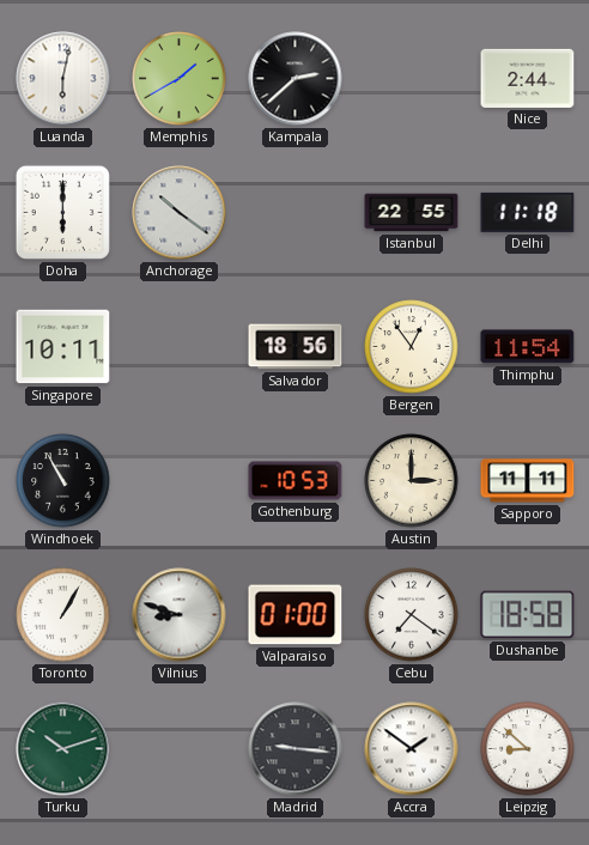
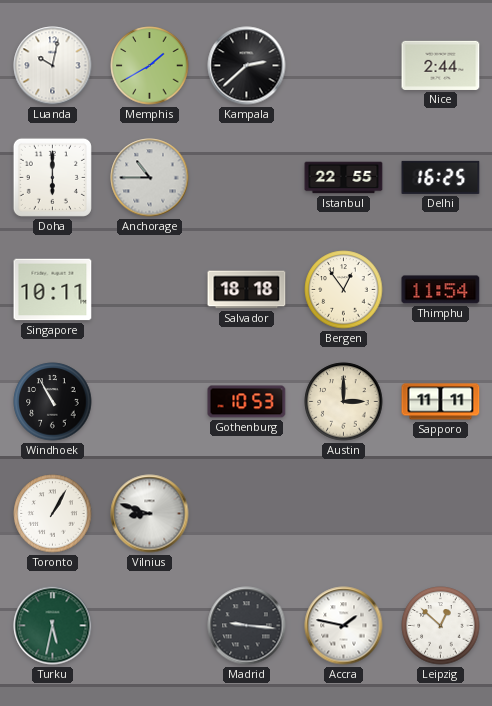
Luanda: 6:02 -> 10:02
Anchorage: 10:21 -> 10:45
Delhi: 11:18 -> 16:25
Salvador: 18:56 -> 18:18
Valparaiso: 01:00 -> none
Cebu: 7:21 -> none
Dushanbe: 18:58 -> none
Turku: 10:12 -> 5:32
Accra: 1:51 -> 1:47
Leipzig: 8:52 -> 12:52
